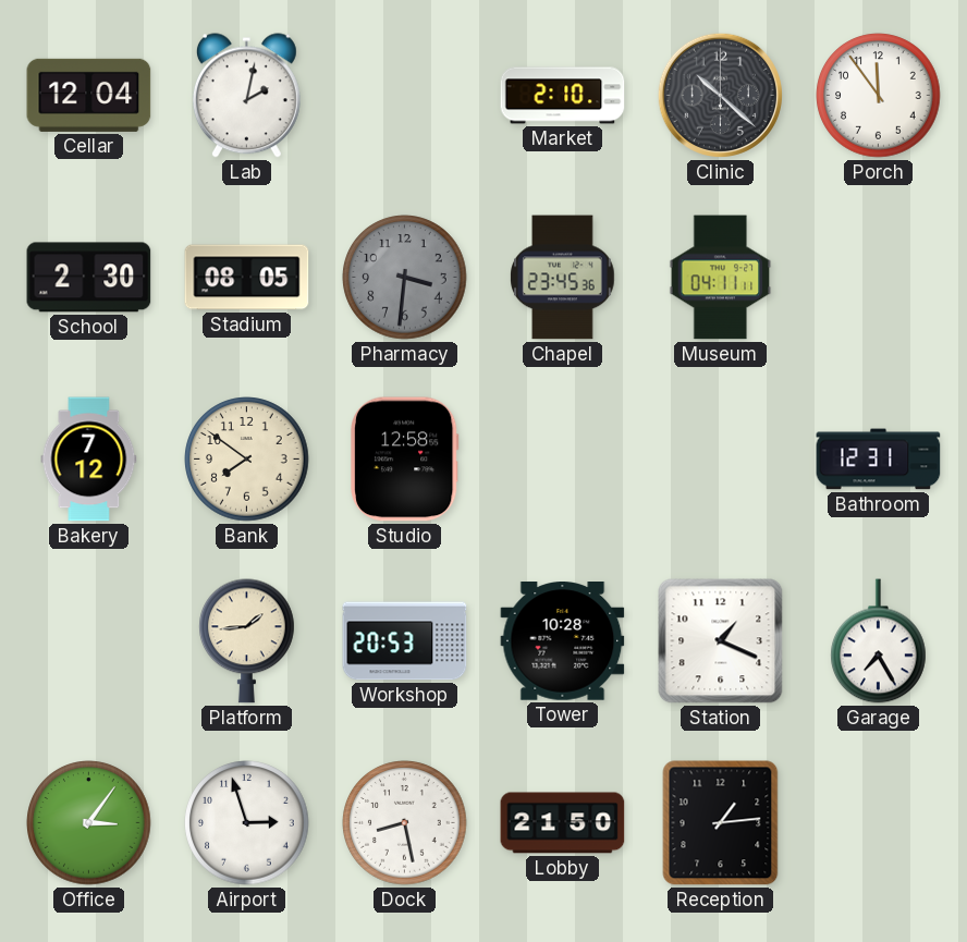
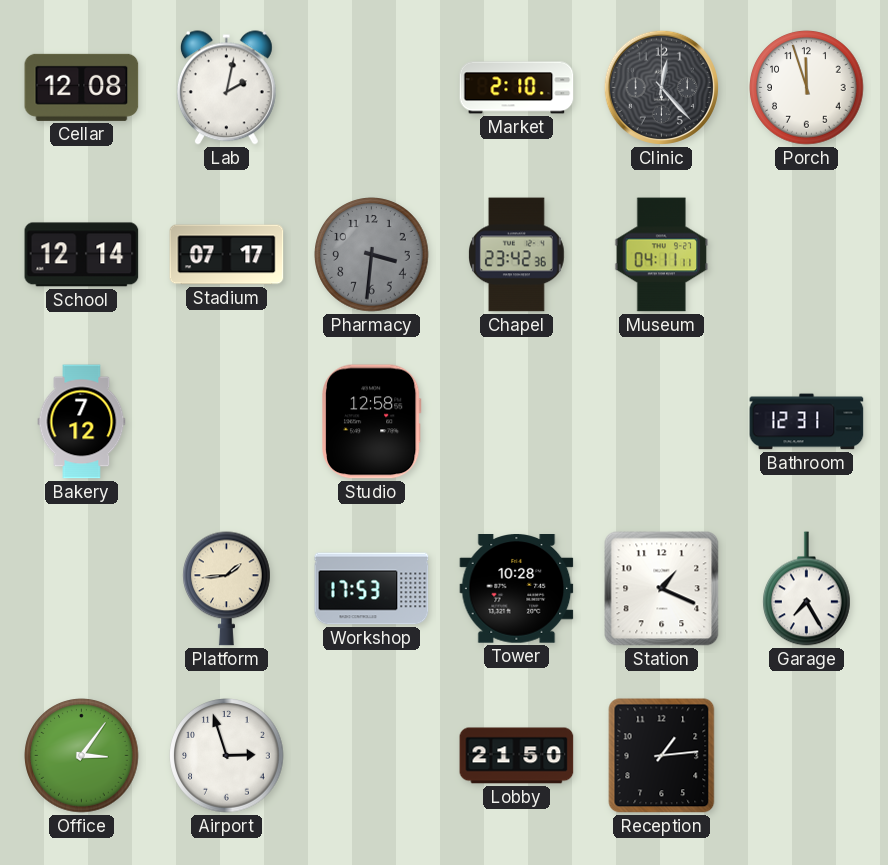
Cellar: 12:04 -> 12:08
Clinic: 10:22 -> 12:23
Porch: 11:54 -> 11:57
School: 2:30 -> 12:14
Stadium: 08:05 -> 07:17
Chapel: 23:45 -> 23:42
Bank: 7:51 -> none
Workshop: 20:53 -> 17:53
Dock: 8:28 -> none
